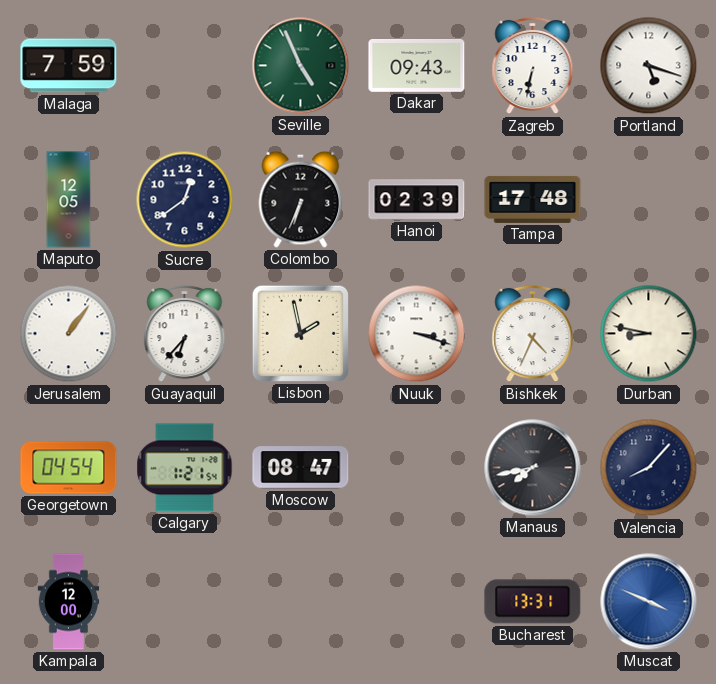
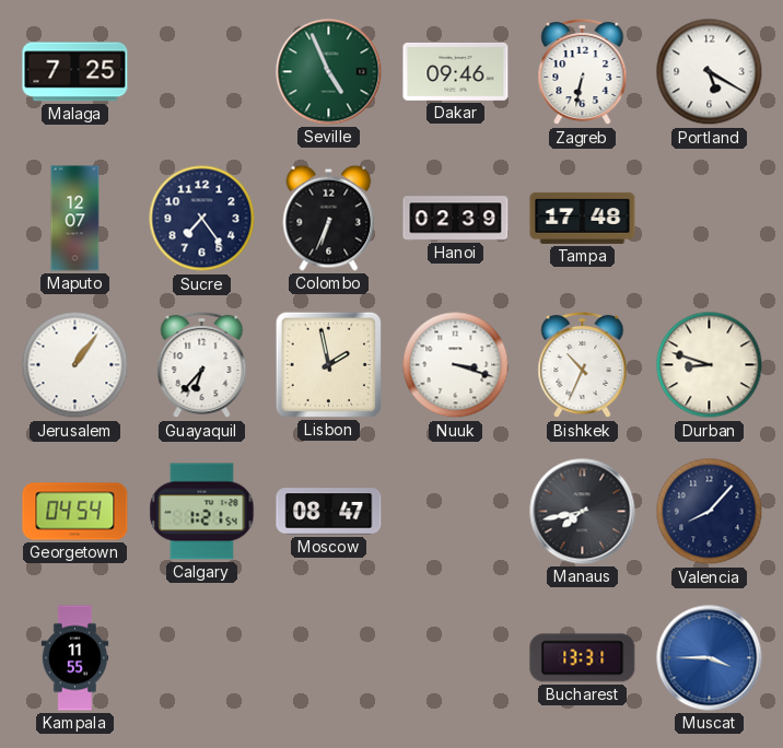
Malaga: 7:59 -> 7:25
Dakar: 09:43 -> 09:46
Portland: 5:18 -> 5:20
Maputo: 12:05 -> 12:07
Sucre: 12:39 -> 7:24
Bishkek: 4:34 -> 10:34
Durban: 8:47 -> 8:48
Kampala: 12:00 -> 11:55
Muscat: 3:49 -> 3:45
